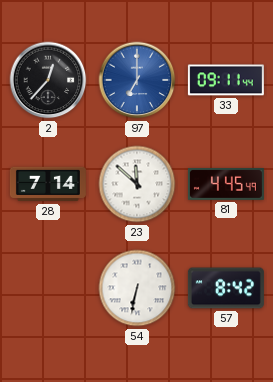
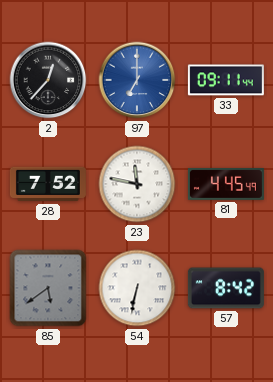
28: 7:14 -> 7:52
23: 11:52 -> 11:47
85: none -> 5:39
